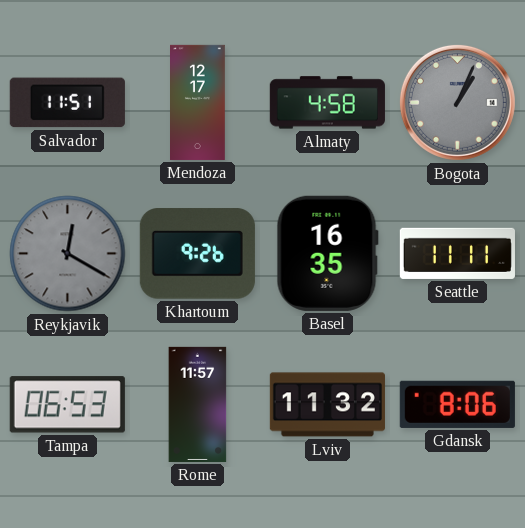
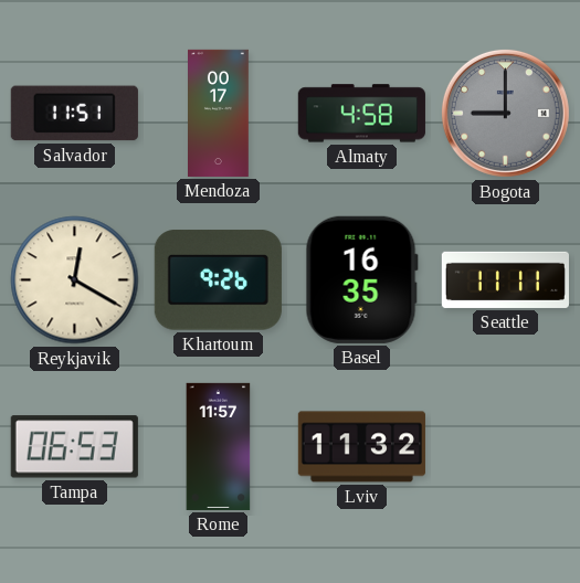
Mendoza: 12:17 -> 00:17
Bogota: 1:04 -> 9:00
Reykjavik dial: grey -> cream
Gdansk: 8:06 -> none
